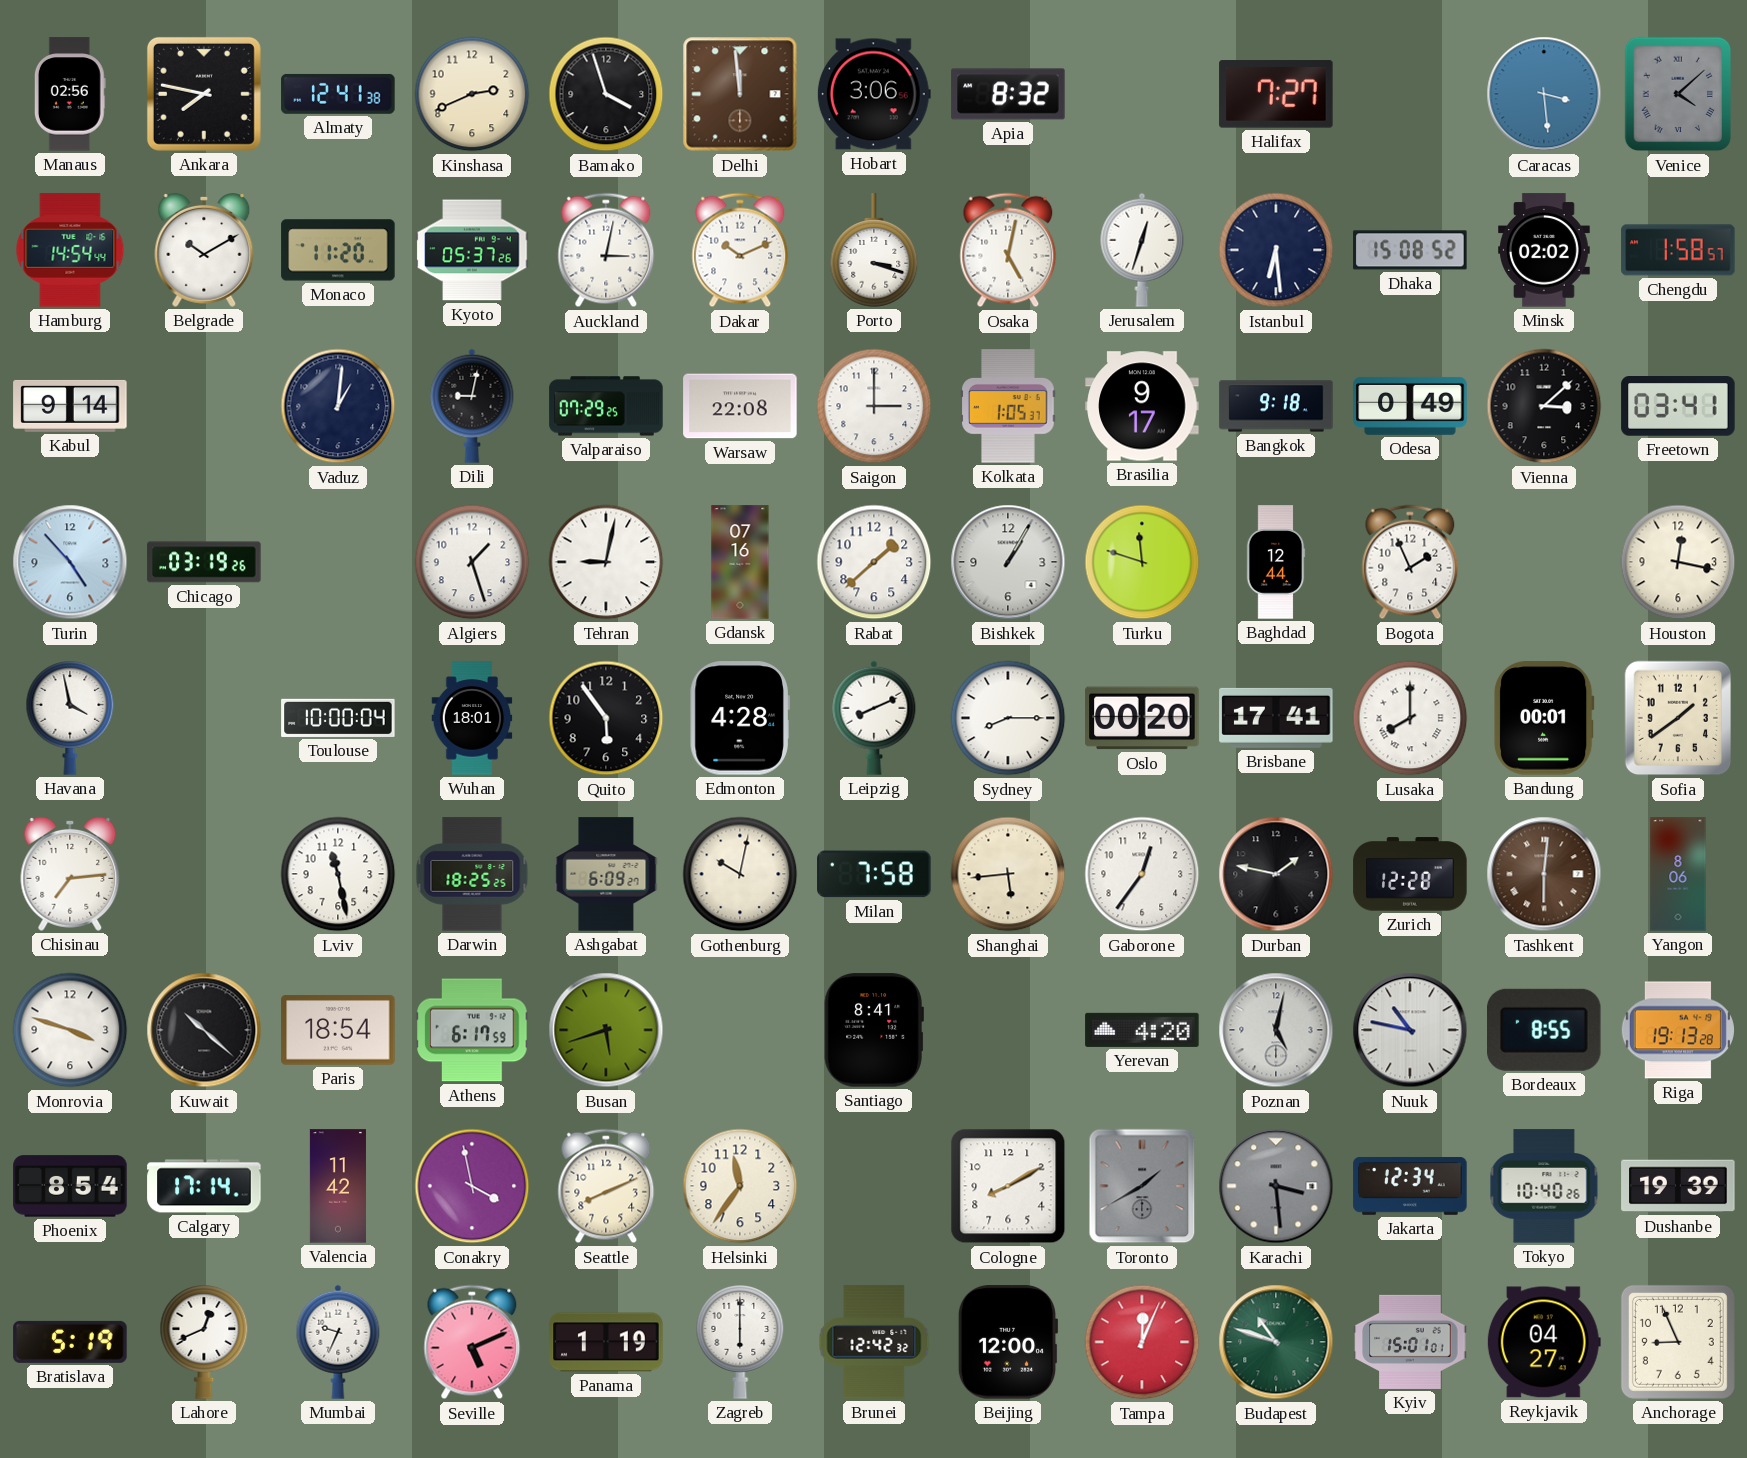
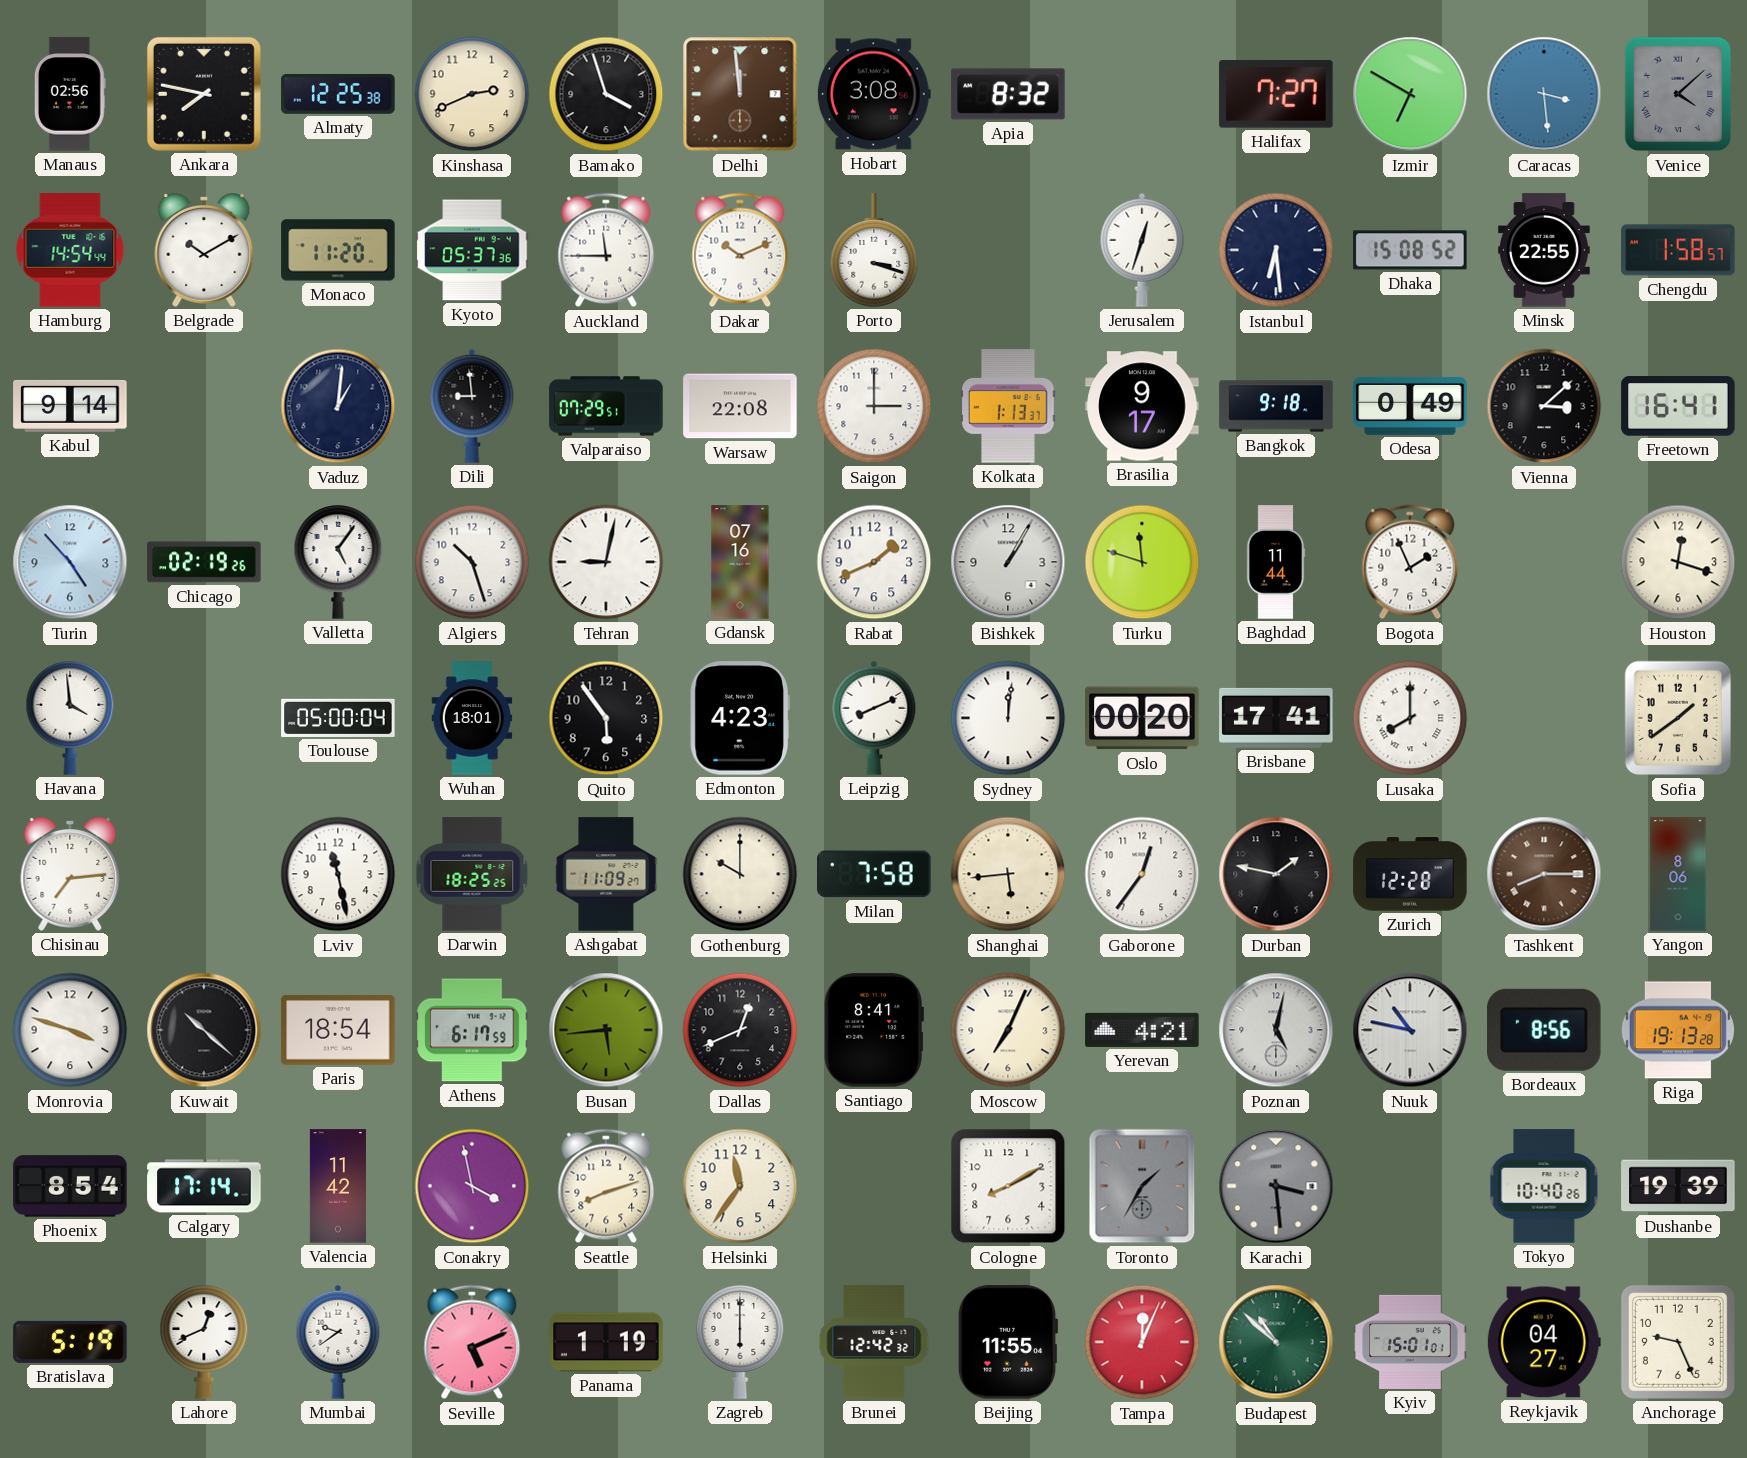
Almaty: 12:41 -> 12:25
Hobart: 3:06 -> 3:08
Izmir: none -> 6:50
Kyoto: 05:37:26 -> 05:37:36
Auckland: 3:02 -> 11:45
Osaka: 5:02 -> none
Minsk: 02:02 -> 22:55
Dili: 9:02 -> 8:59
Valparaiso: 07:29:25 -> 07:29:51
Kolkata: 1:05 -> 1:13
Freetown: 03:41 -> 16:41
Chicago: 03:19 -> 02:19
Valletta: none -> 5:06
Algiers: 1:27 -> 10:27
Rabat: 1:38 -> 1:41
Baghdad: 12:44 -> 11:44
Houston: 12:17 -> 12:18
Havana: 3:58 -> 3:59
Toulouse: 10:00 -> 05:00
Edmonton: 4:28 -> 4:23
Sydney: 8:15 -> 12:01
Bandung: 00:01 -> none
Ashgabat: 6:09 -> 11:09
Gothenburg: 10:02 -> 10:00
Tashkent: 6:01 -> 8:15
Busan: 5:42 -> 5:44
Dallas: none -> 12:41
Moscow: none -> 7:04
Yerevan: 4:20 -> 4:21
Bordeaux: 8:55 -> 8:56
Seattle: 8:11 -> 8:12
Toronto: 1:40 -> 1:35
Jakarta: 12:34 -> none
Mumbai: 9:34 -> 9:39
Beijing: 12:00 -> 11:55
Budapest: 10:48 -> 10:52
Anchorage: 8:56 -> 9:26
